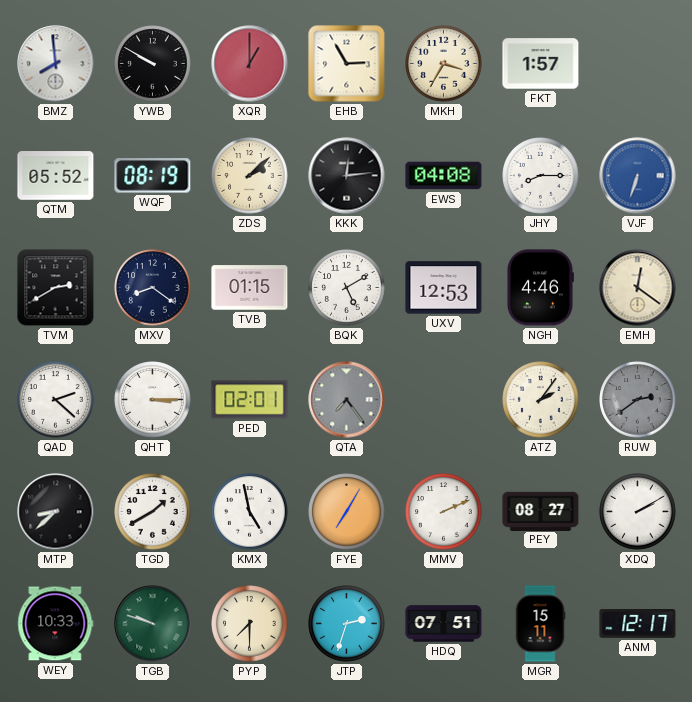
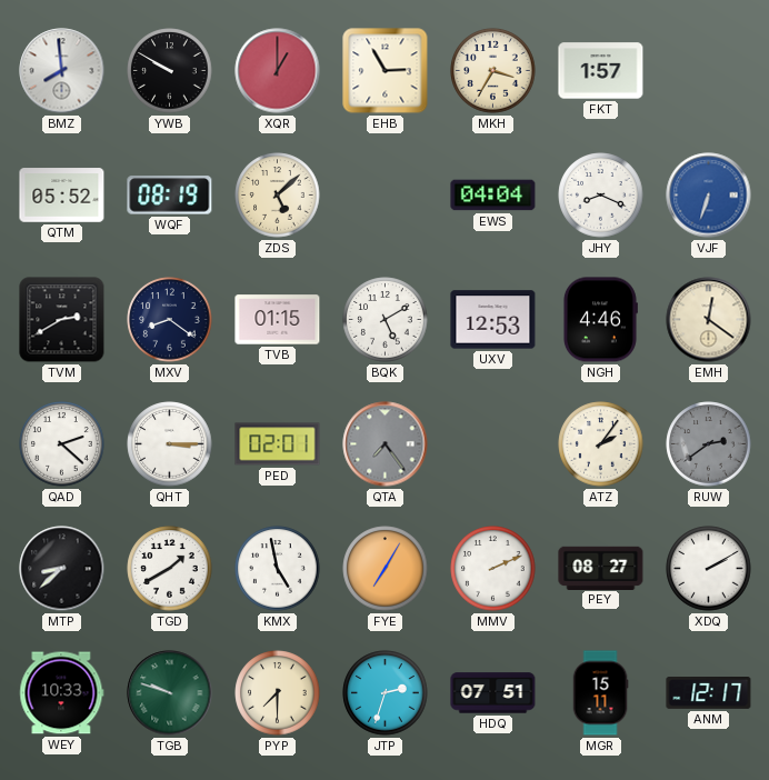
ZDS: 2:08 -> 5:08
KKK: 12:14 -> none
EWS: 04:08 -> 04:04
JHY: 8:15 -> 8:19
